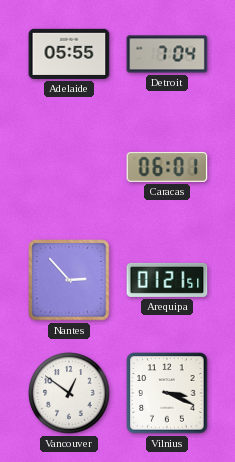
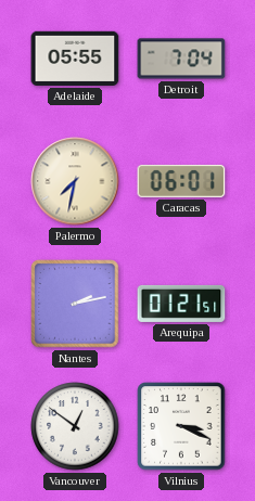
Palermo: none -> 7:32
Nantes: 2:53 -> 2:13
